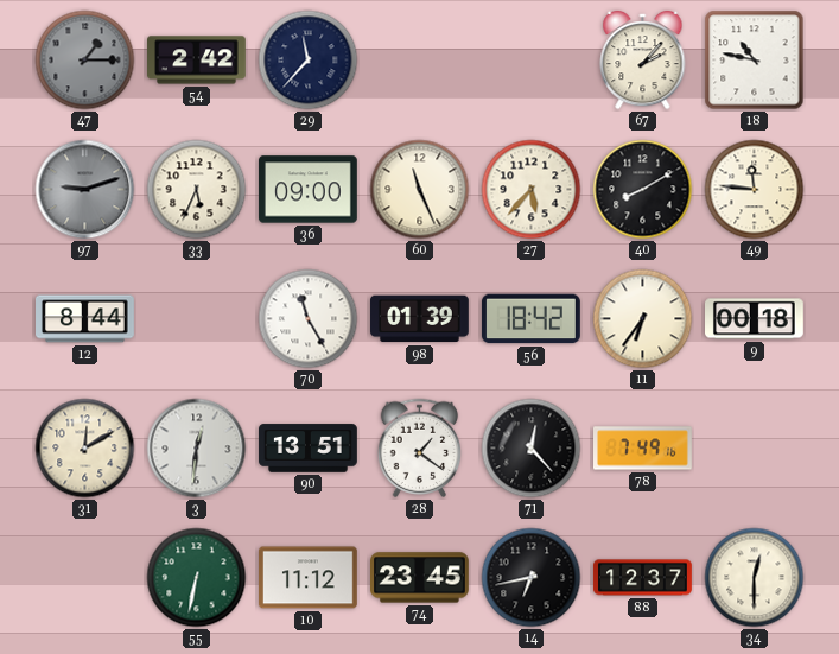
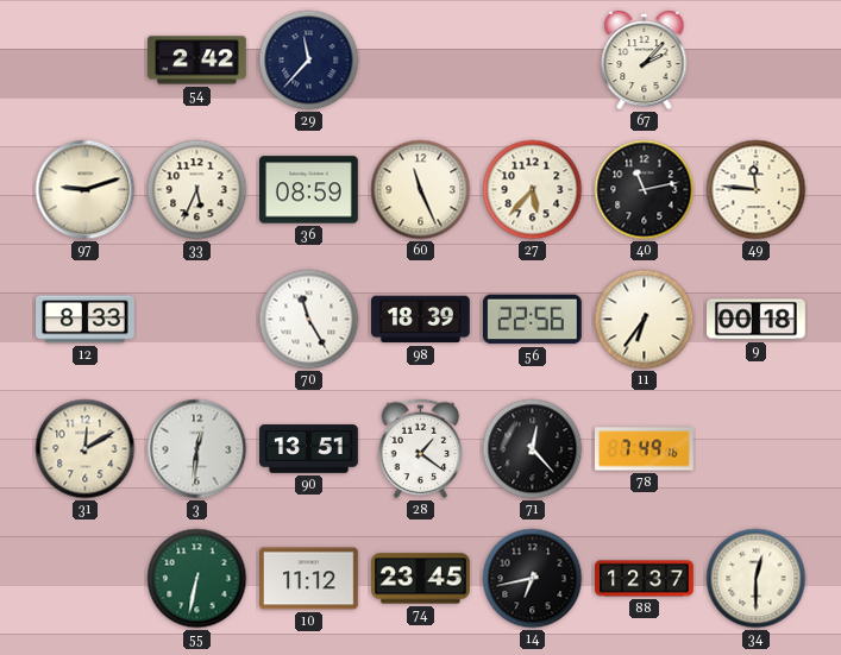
47: 1:15 -> none
18: 10:47 -> none
97 dial: grey -> cream
36: 09:00 -> 08:59
40: 8:10 -> 11:13
12: 8:44 -> 8:33
98: 01:39 -> 18:39
56: 18:42 -> 22:56
